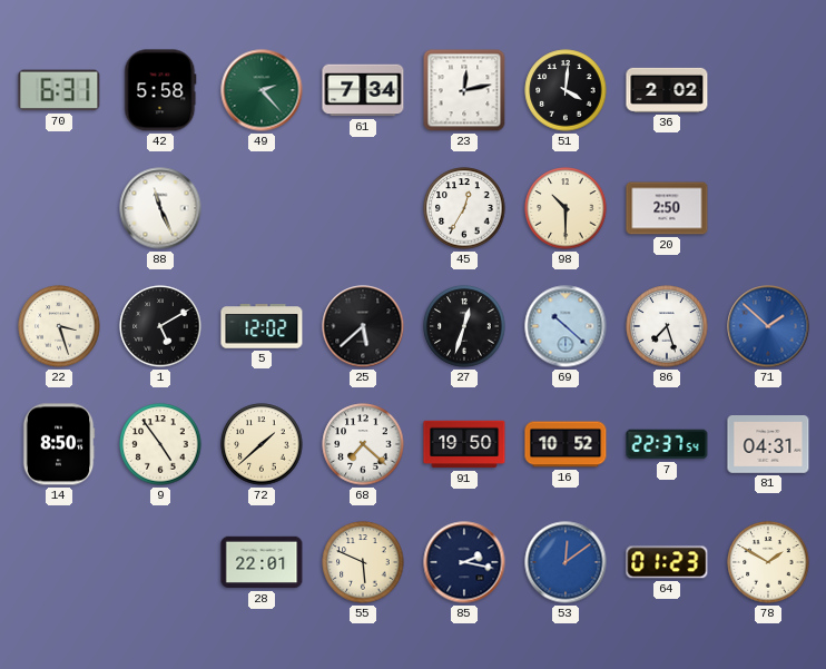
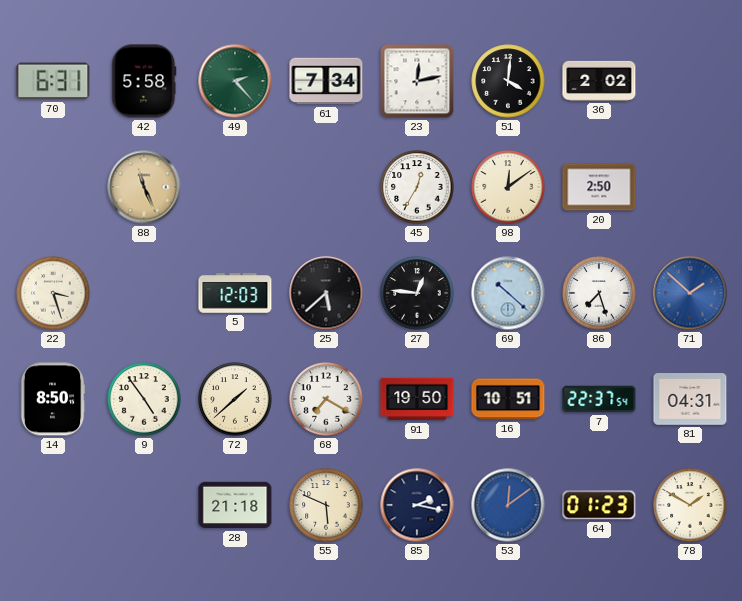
88 dial: white -> champagne
98: 10:30 -> 12:09
1: 5:10 -> none
5: 12:02 -> 12:03
27: 12:33 -> 12:46
68: 7:22 -> 7:20
16: 10:52 -> 10:51
28: 22:01 -> 21:18
